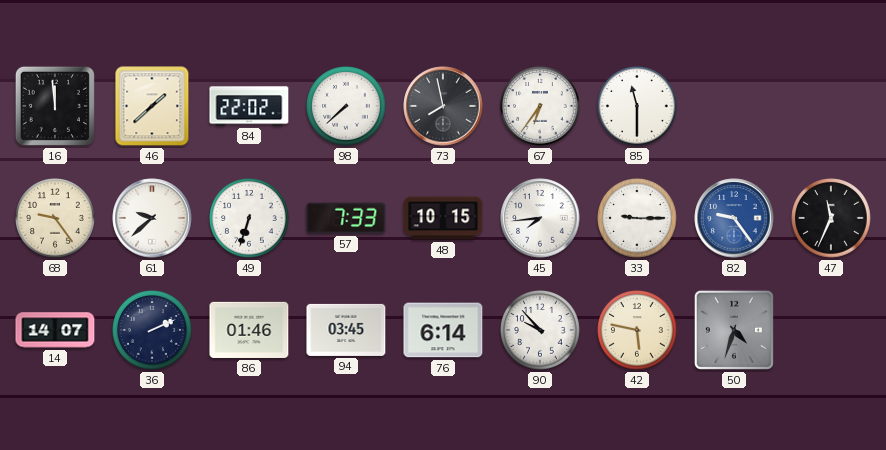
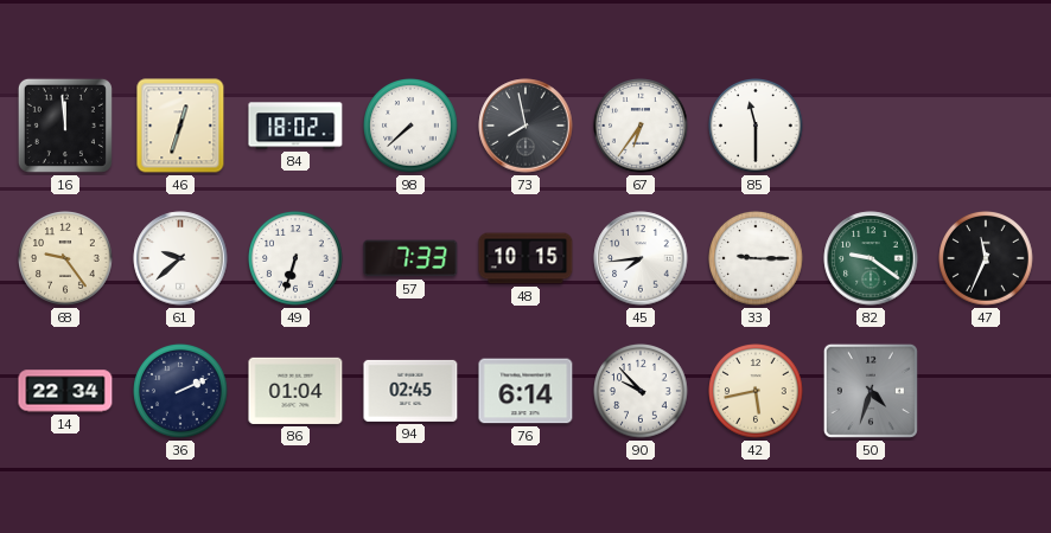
46: 1:38 -> 12:33
84: 22:02 -> 18:02
82: 9:24 -> 9:21
82 dial: blue -> green
14: 14:07 -> 22:34
86: 01:46 -> 01:04
94: 03:45 -> 02:45
42: 5:47 -> 5:43
